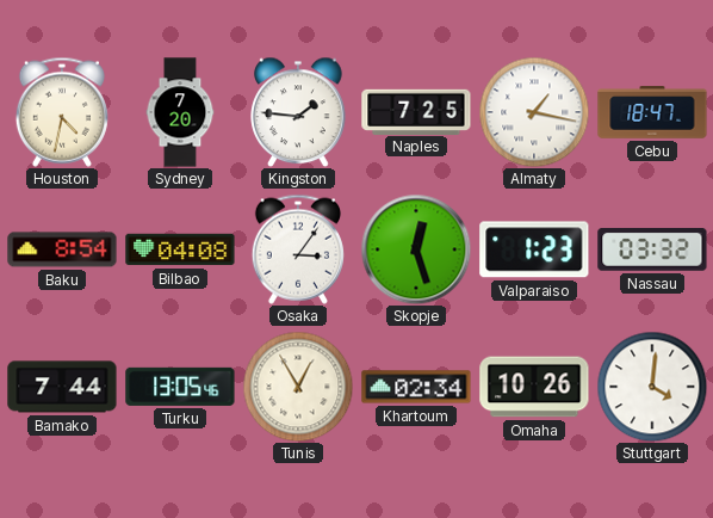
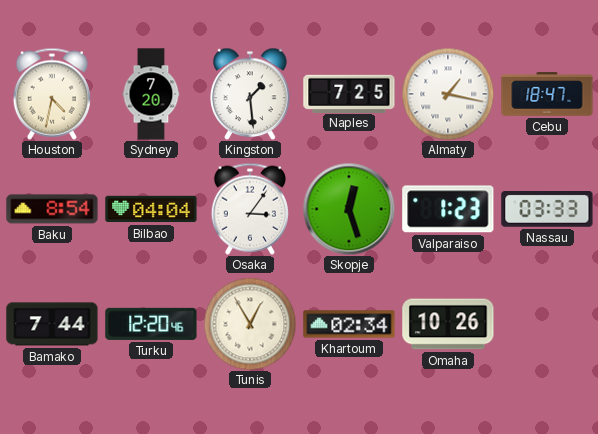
Kingston: 1:46 -> 1:29
Bilbao: 04:08 -> 04:04
Nassau: 03:32 -> 03:33
Turku: 13:05 -> 12:20
Stuttgart: 4:01 -> none
